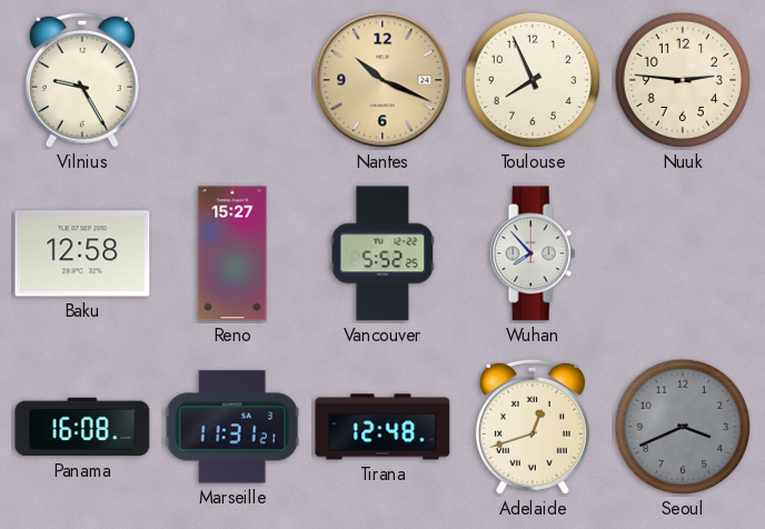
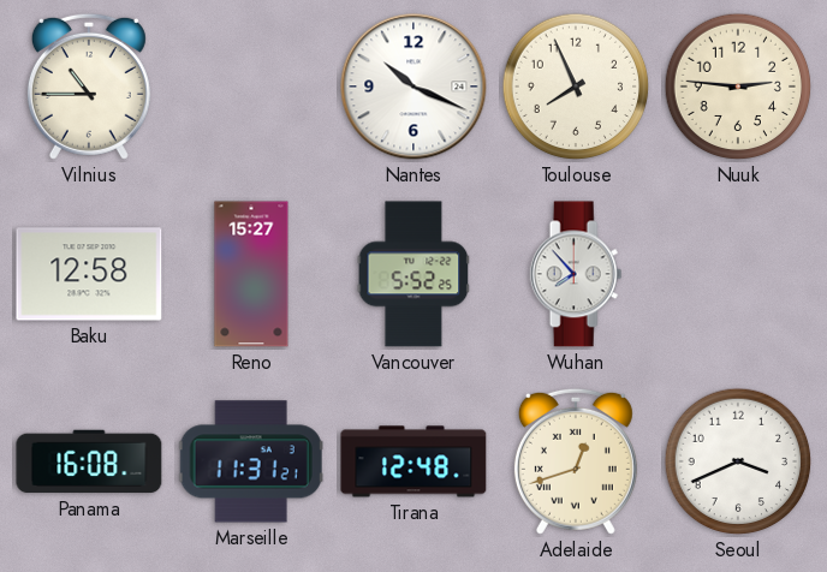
Vilnius: 9:25 -> 10:45
Nantes dial: champagne -> white
Seoul dial: grey -> white
